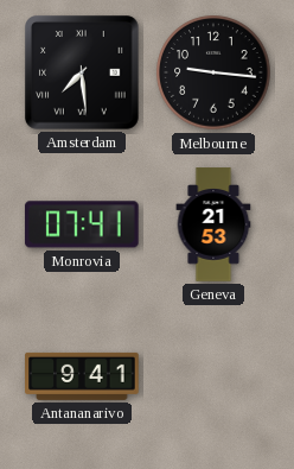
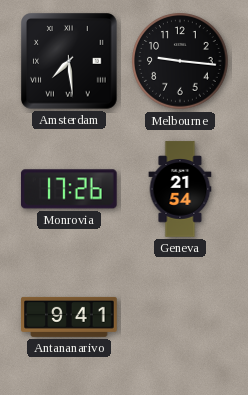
Monrovia: 07:41 -> 17:26
Geneva: 21:53 -> 21:54
